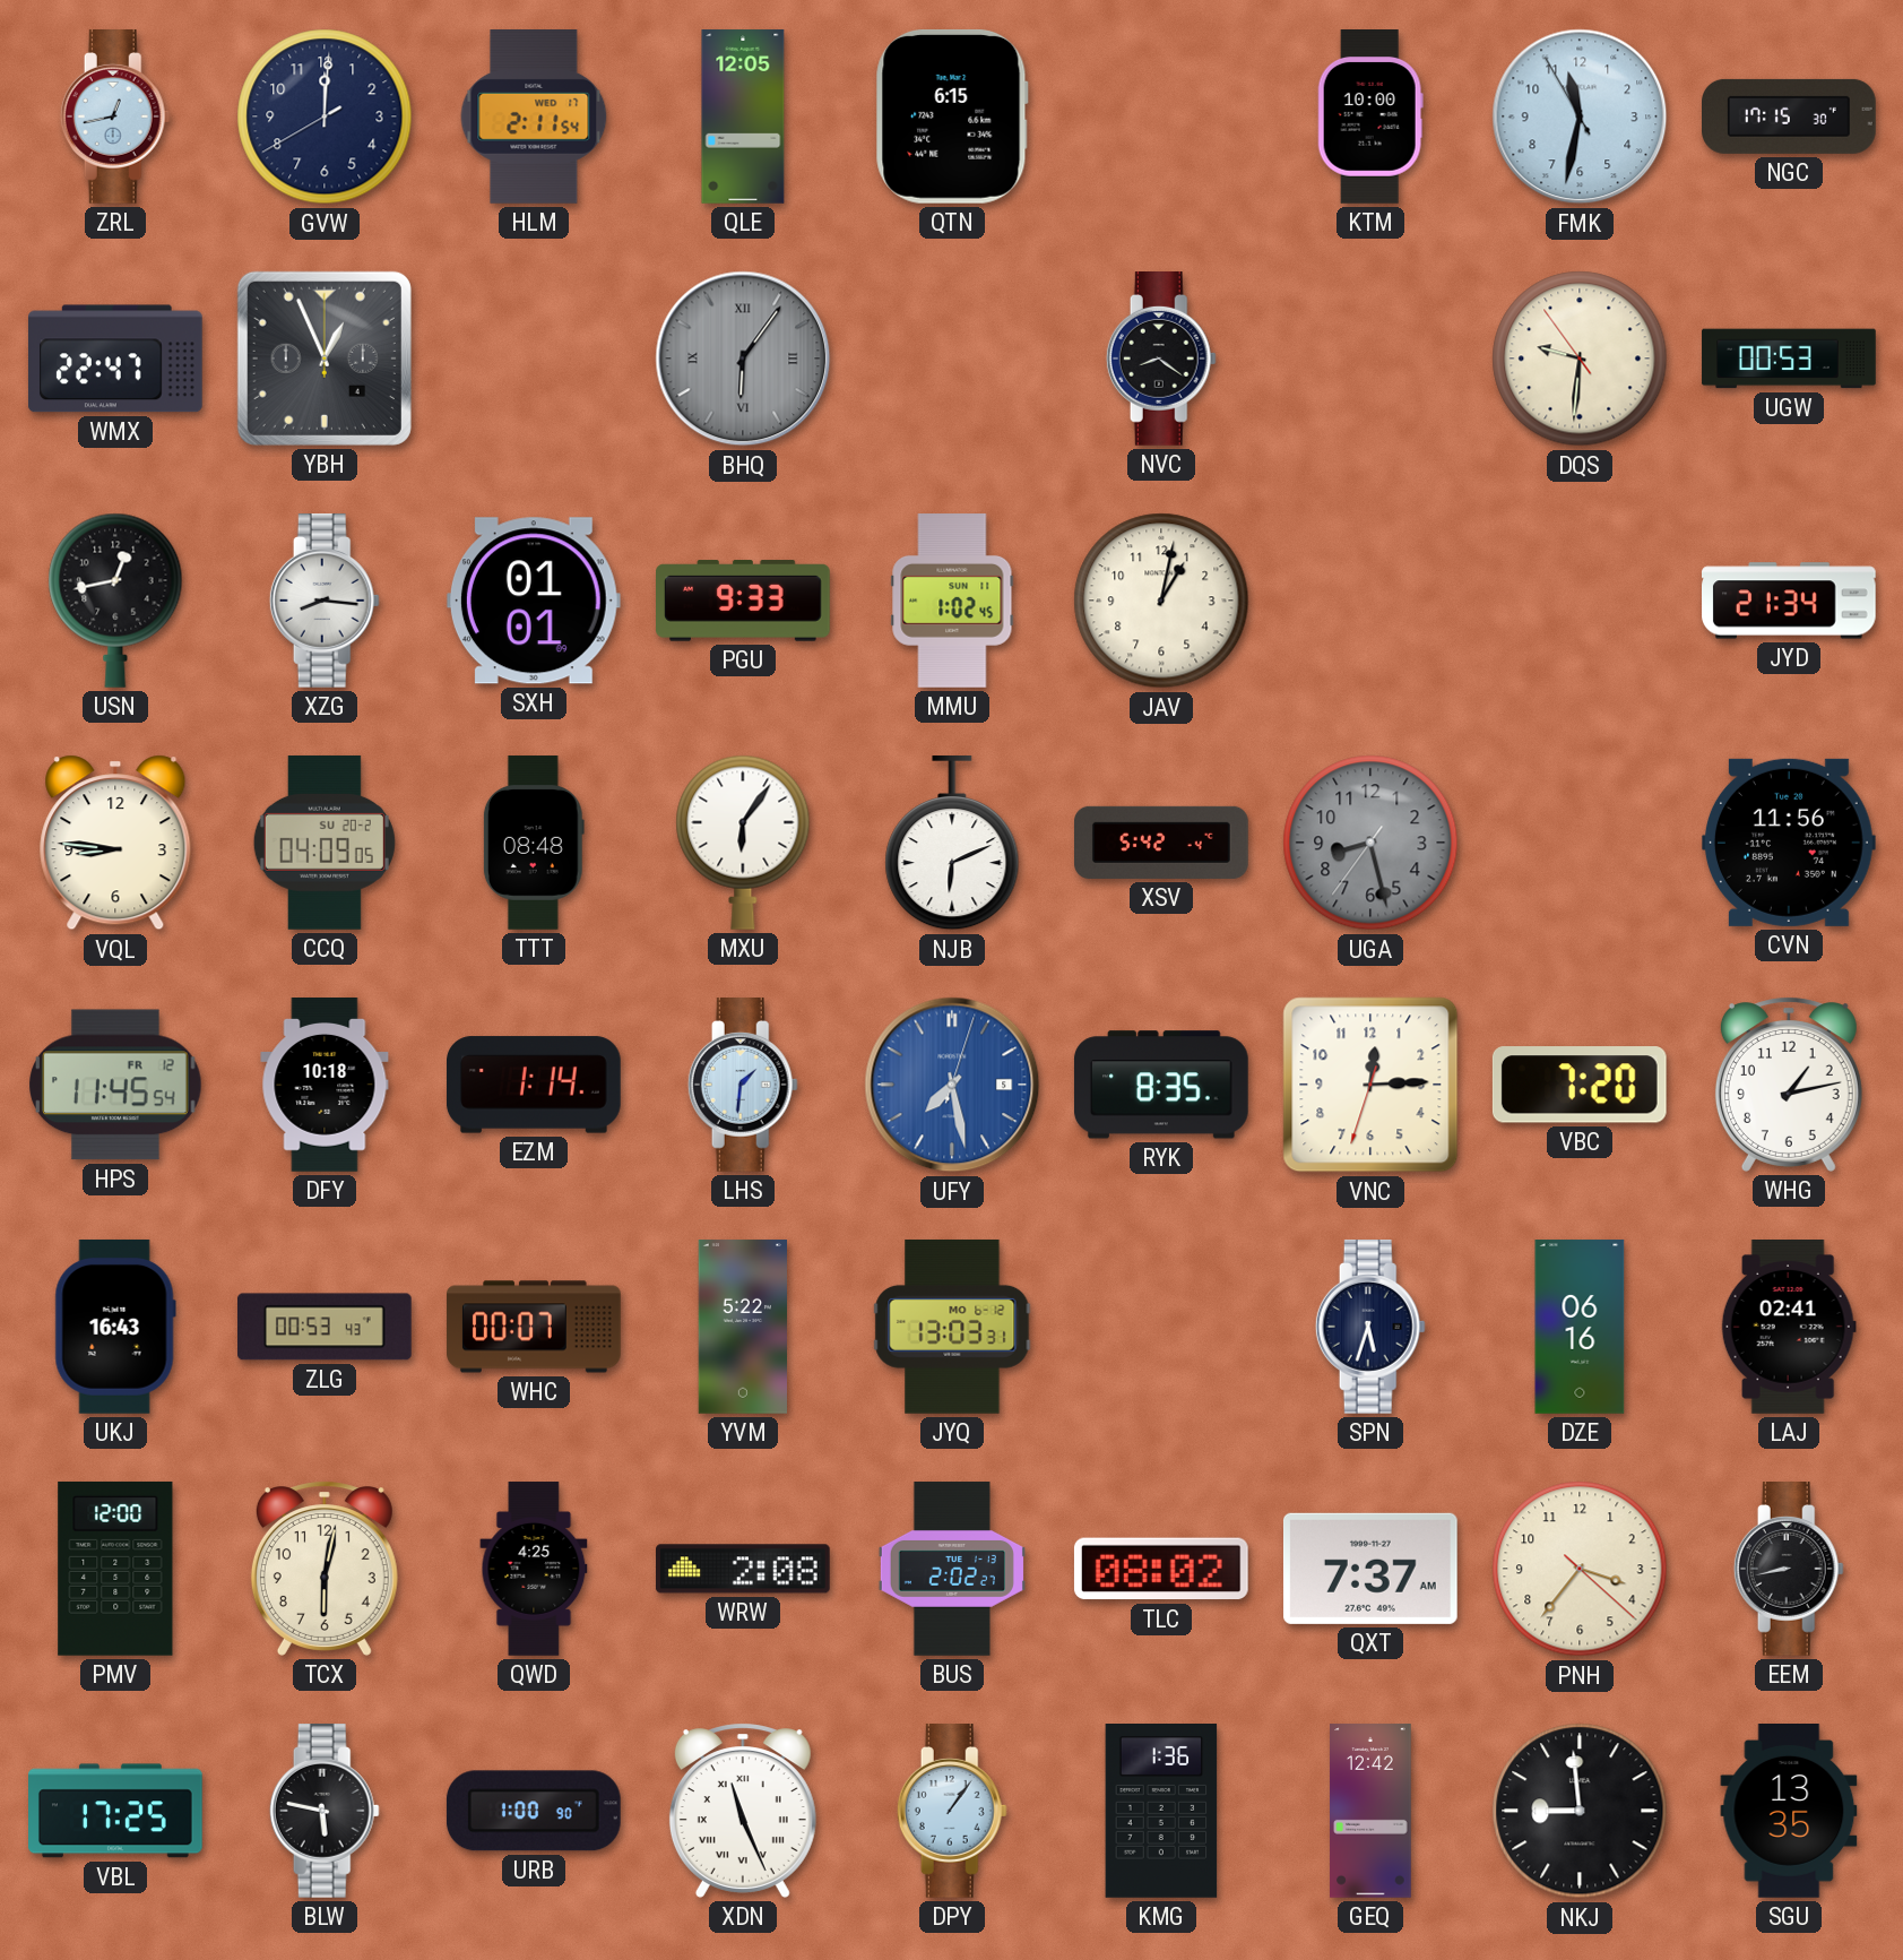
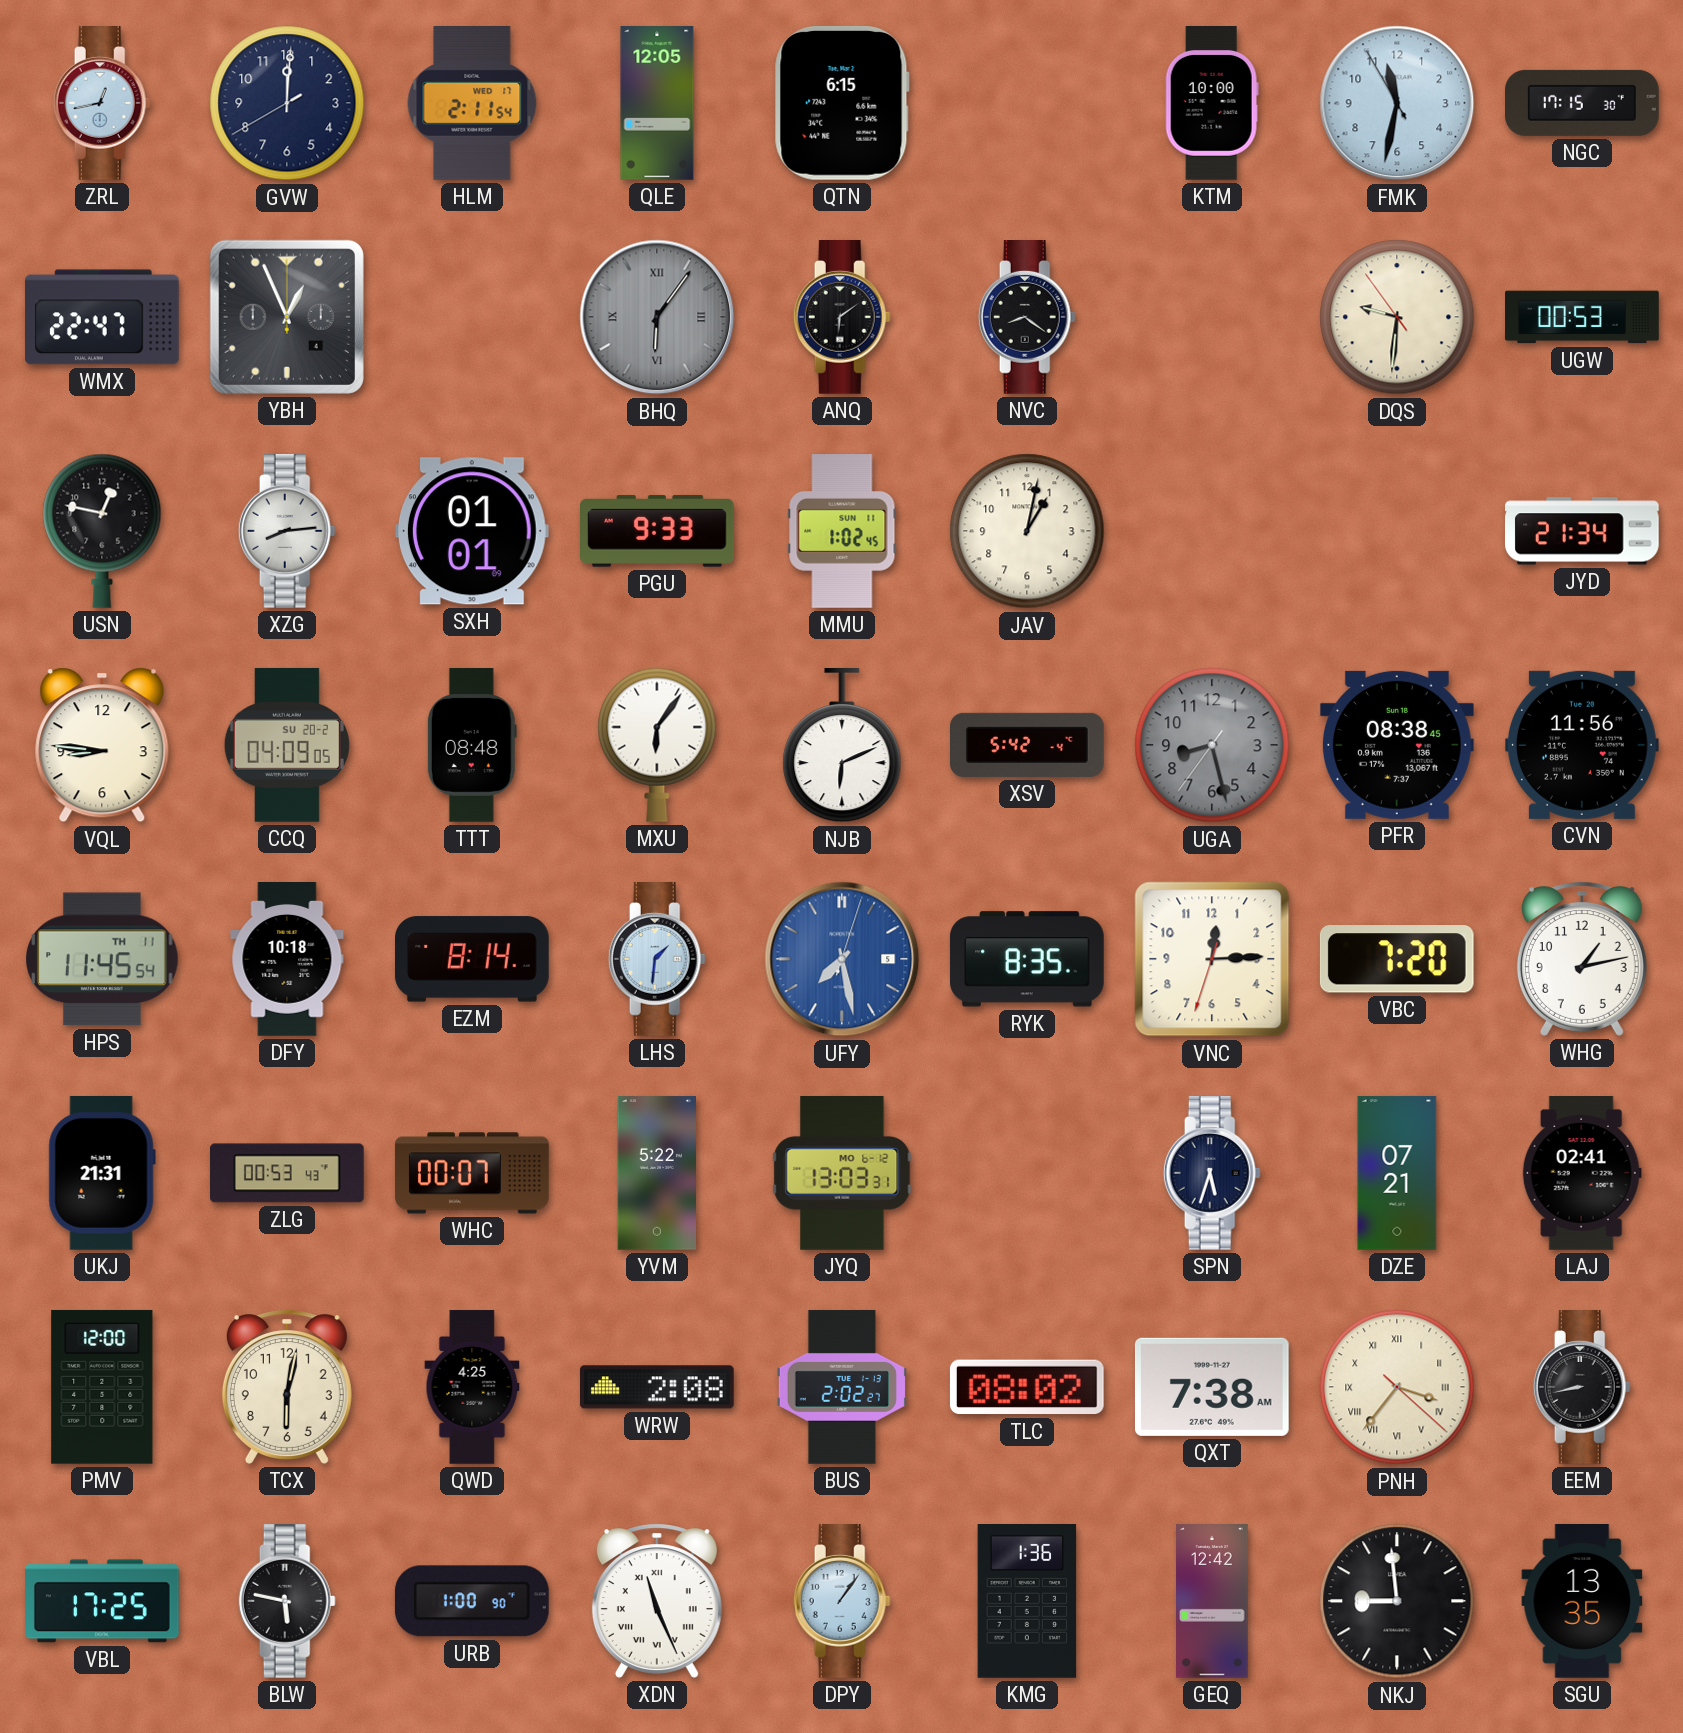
ANQ: none -> 6:09
USN: 12:43 -> 12:47
XZG: 8:16 -> 8:14
PFR: none -> 08:38
HPS date: FR 12 -> TH 11
EZM: 1:14 -> 8:14
UKJ: 16:43 -> 21:31
DZE: 06:16 -> 07:21
QXT: 7:37 -> 7:38
PNH numerals: Arabic -> Roman
